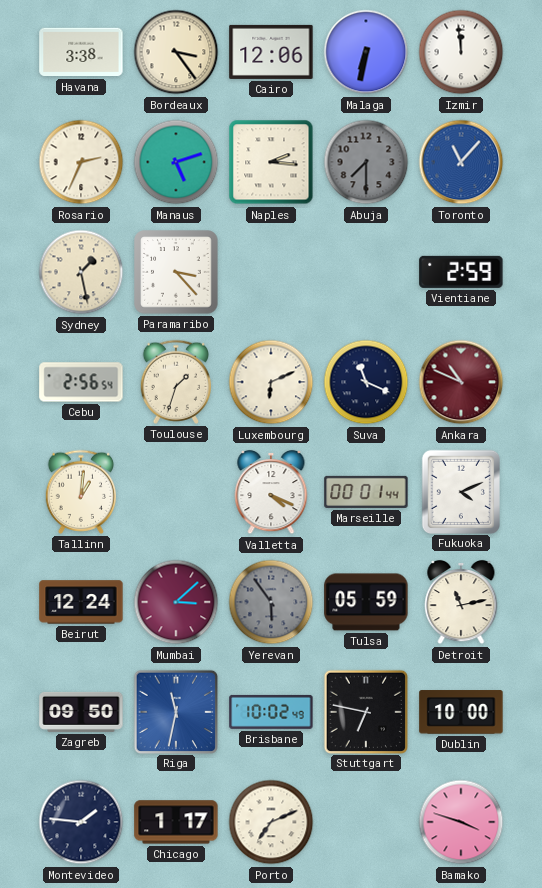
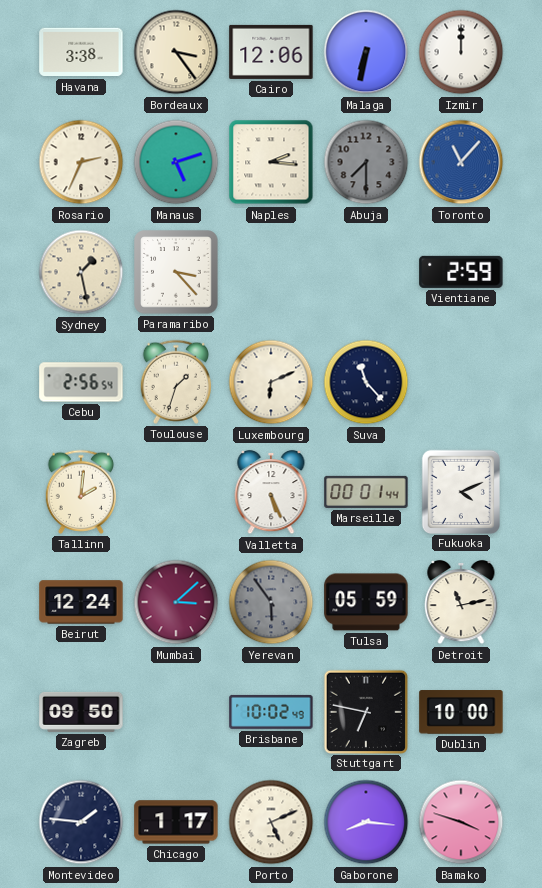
Izmir: 11:59 -> 12:00
Suva: 11:19 -> 11:23
Ankara: 10:49 -> none
Tallinn: 1:01 -> 2:01
Valletta: 4:19 -> 5:26
Riga: 11:32 -> none
Porto: 7:11 -> 5:11
Gaborone: none -> 8:16
